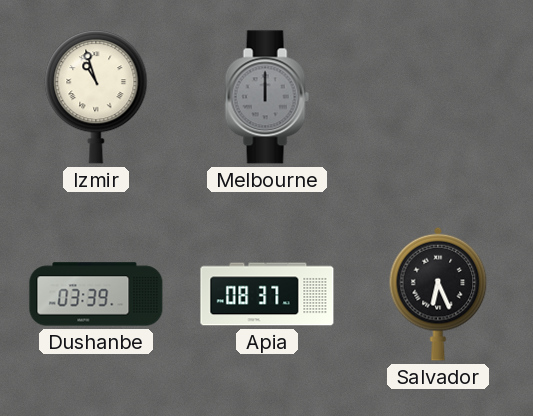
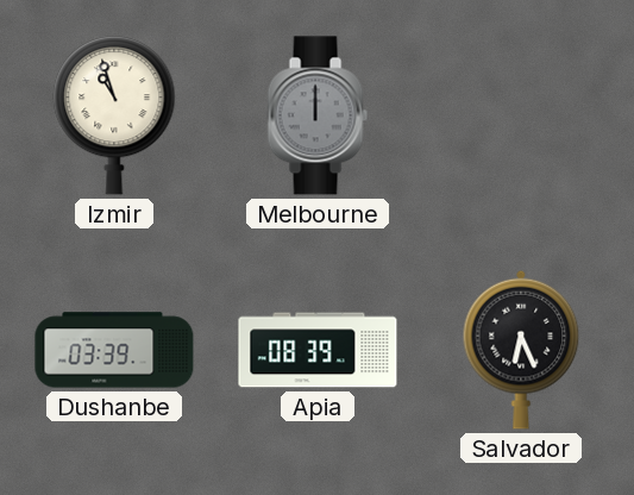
Apia: 08:37 -> 08:39
